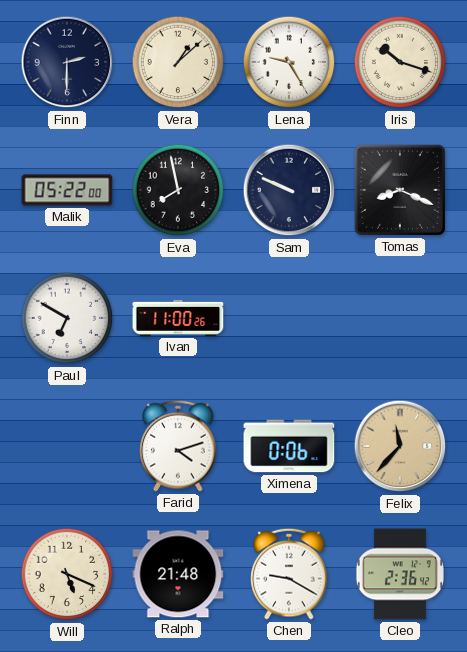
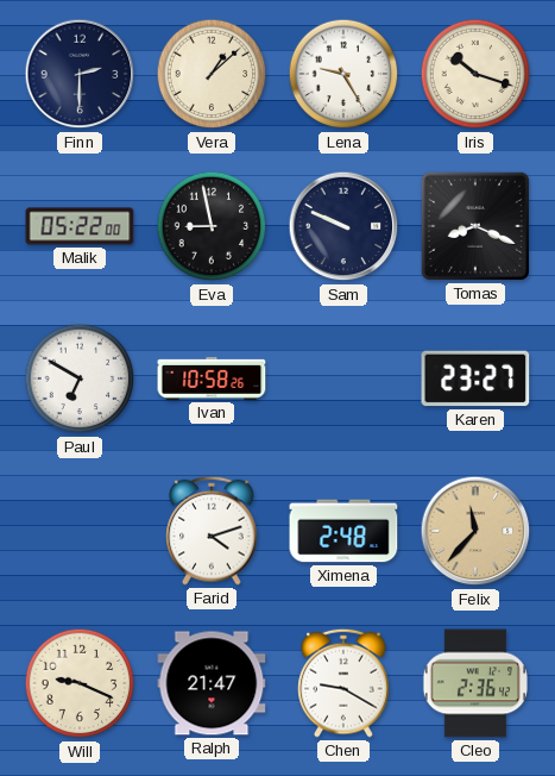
Eva: 7:58 -> 8:58
Ivan: 11:00 -> 10:58
Karen: none -> 23:27
Ximena: 0:06 -> 2:48
Will: 5:19 -> 9:19
Ralph: 21:48 -> 21:47
